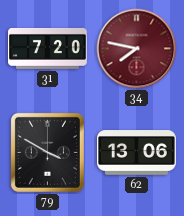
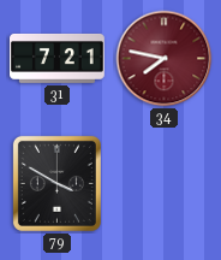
31: 7:20 -> 7:21
62: 13:06 -> none
